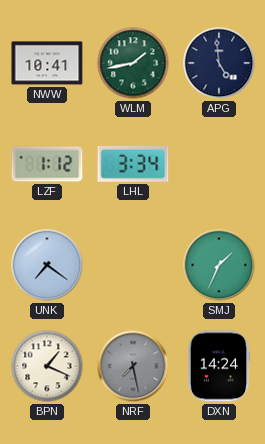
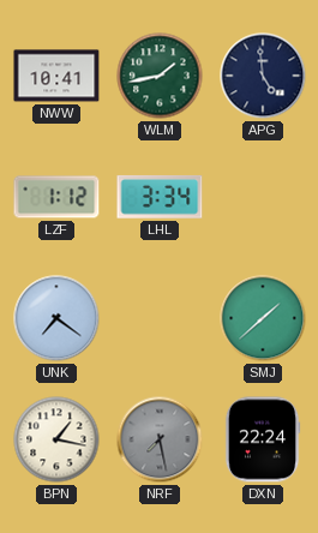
SMJ: 1:34 -> 1:38
BPN: 1:19 -> 1:17
DXN: 14:24 -> 22:24
